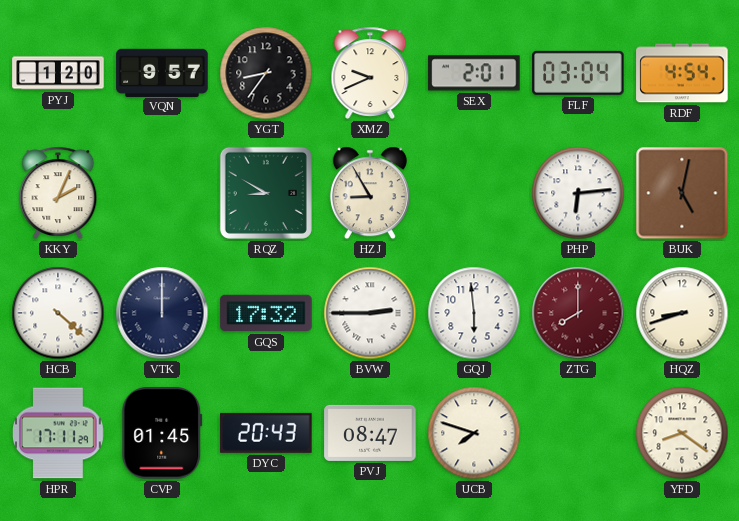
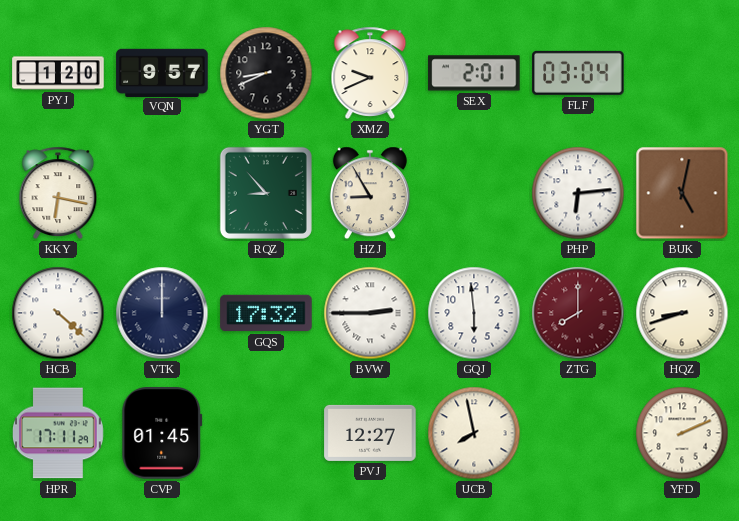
YGT: 8:36 -> 8:41
RDF: 4:54 -> none
KKY: 2:04 -> 6:17
RQZ: 8:50 -> 8:53
DYC: 20:43 -> none
PVJ: 08:47 -> 12:27
UCB: 7:48 -> 7:58
YFD: 8:21 -> 2:11
